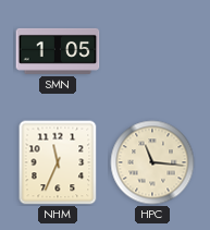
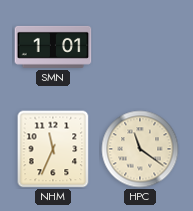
SMN: 1:05 -> 1:01
HPC: 11:16 -> 11:21
